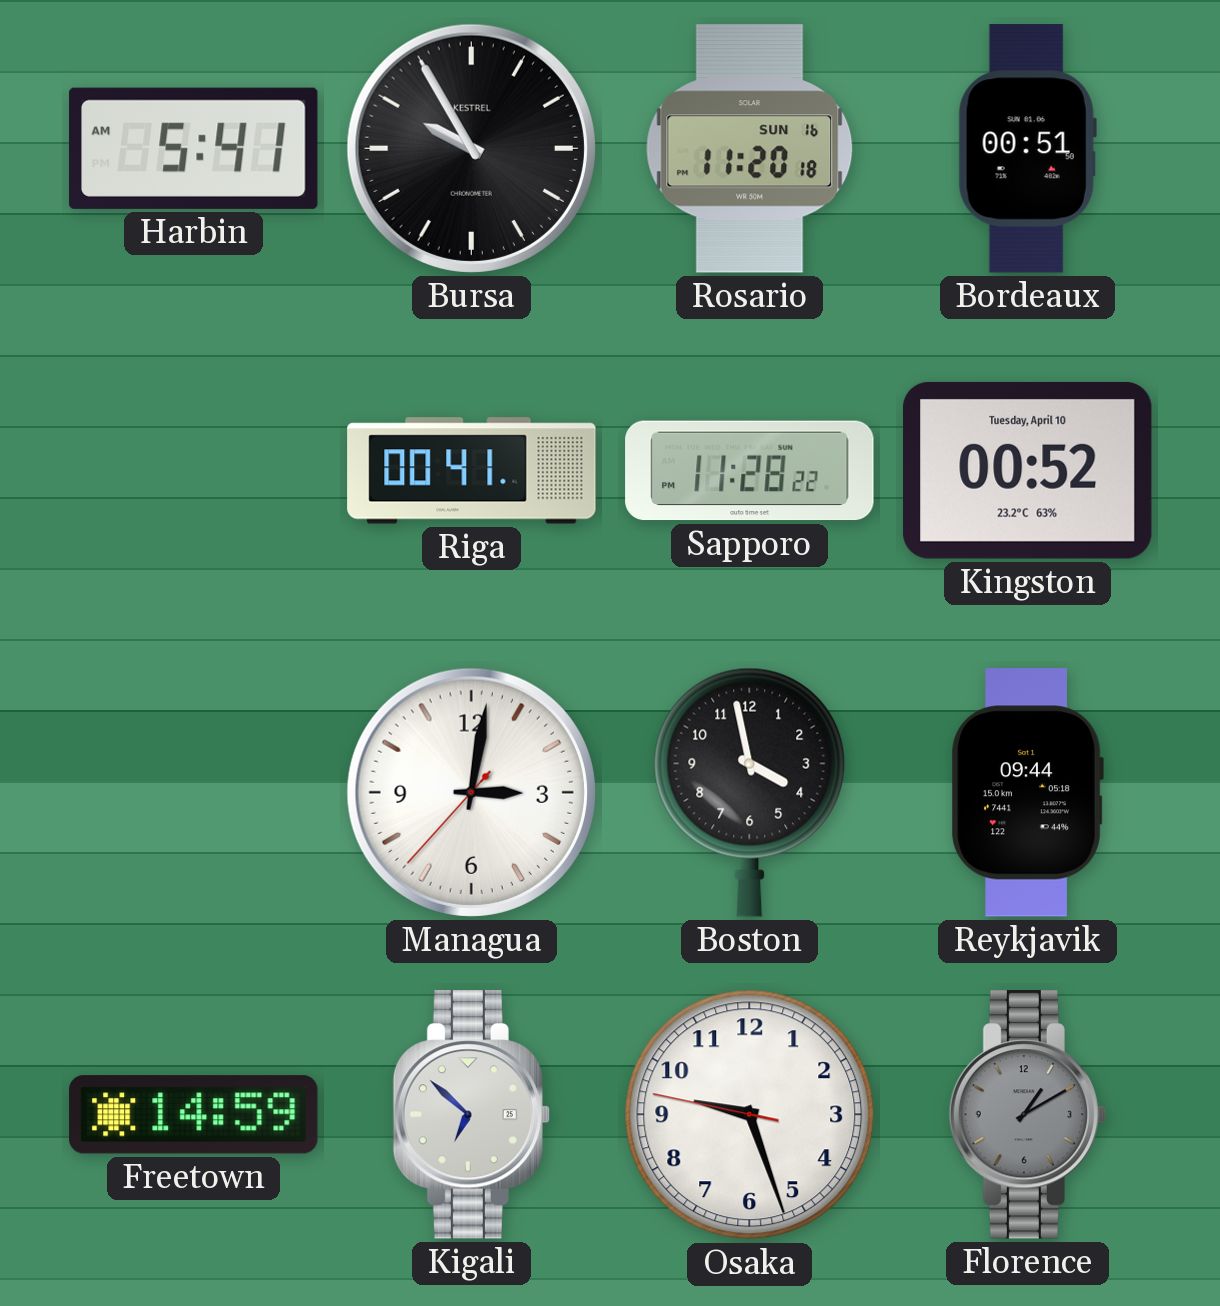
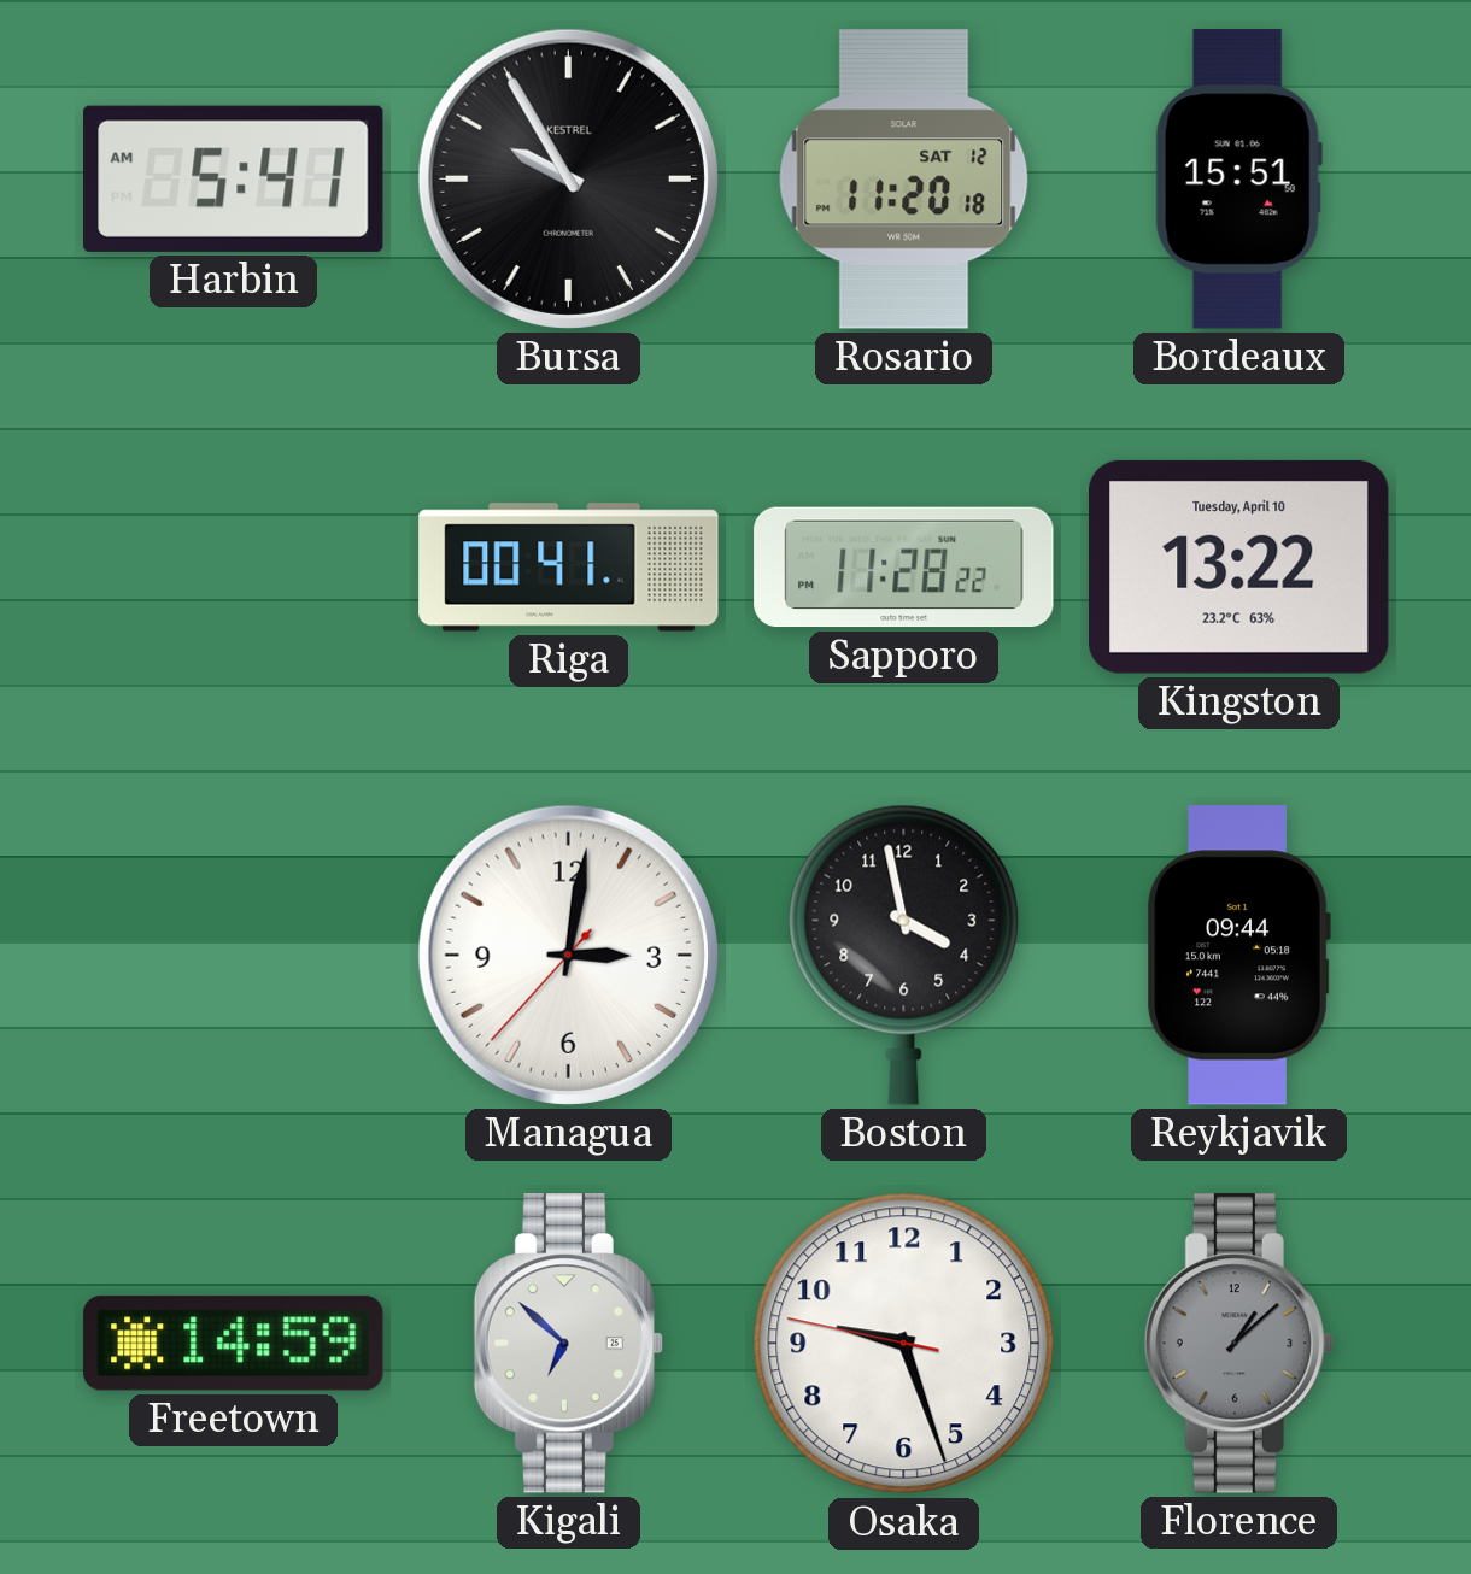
Rosario date: SUN 16 -> SAT 12
Bordeaux: 00:51 -> 15:51
Kingston: 00:52 -> 13:22
Florence: 1:10 -> 1:08
